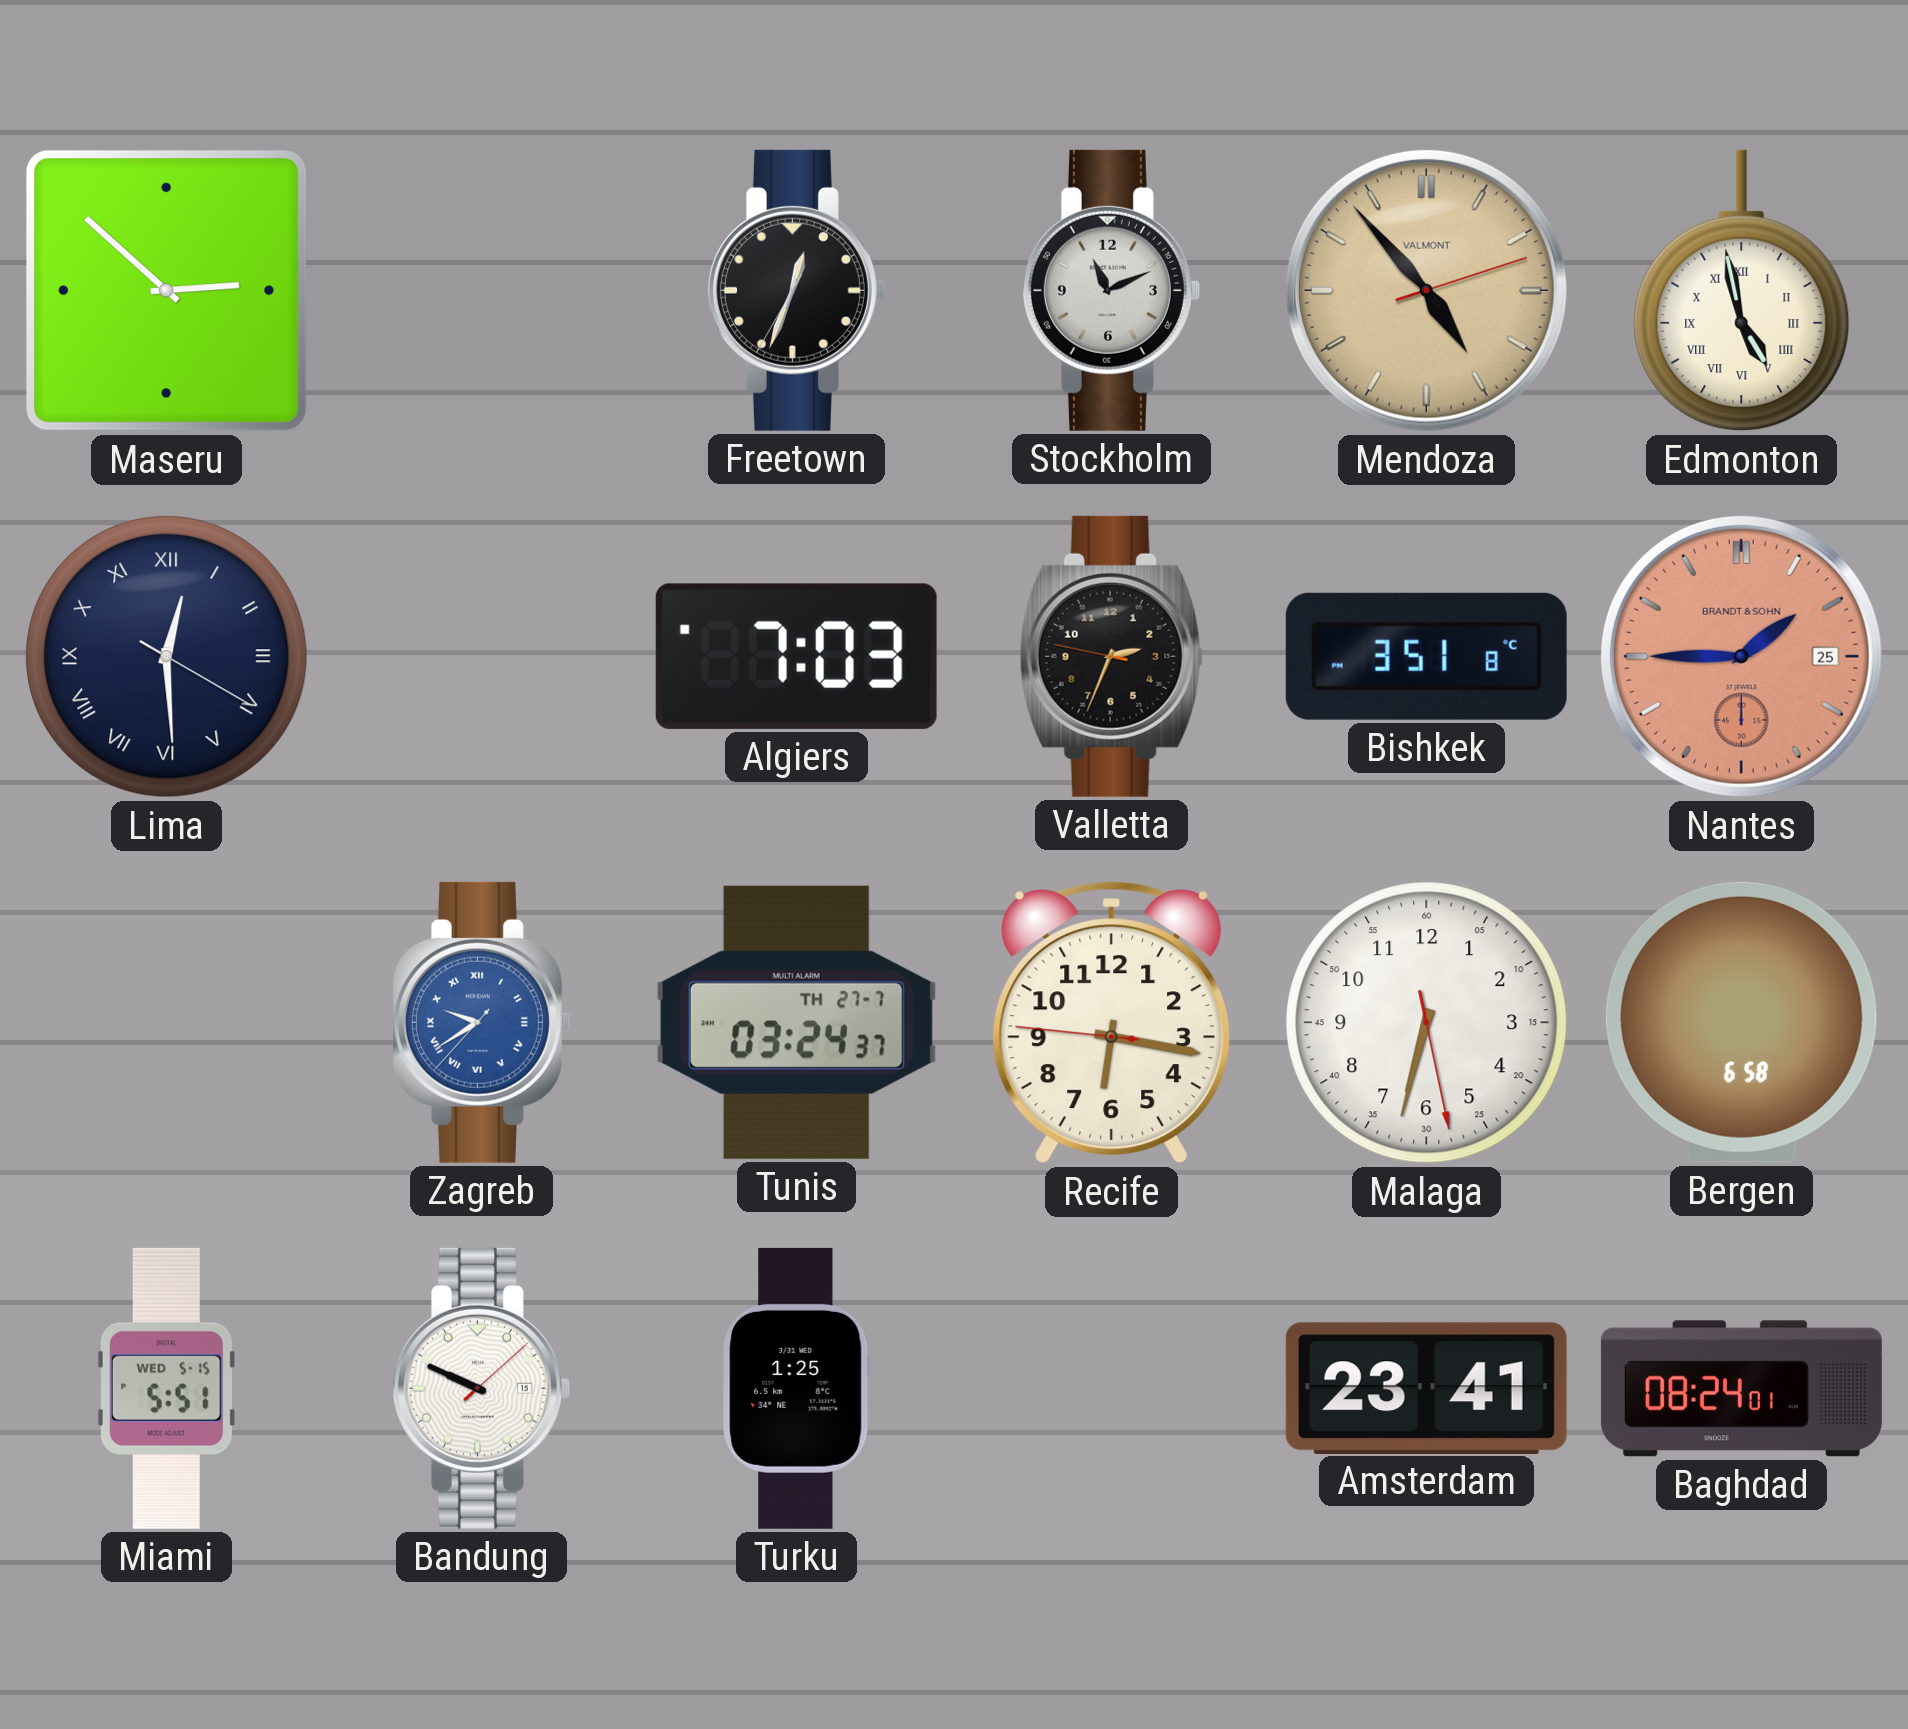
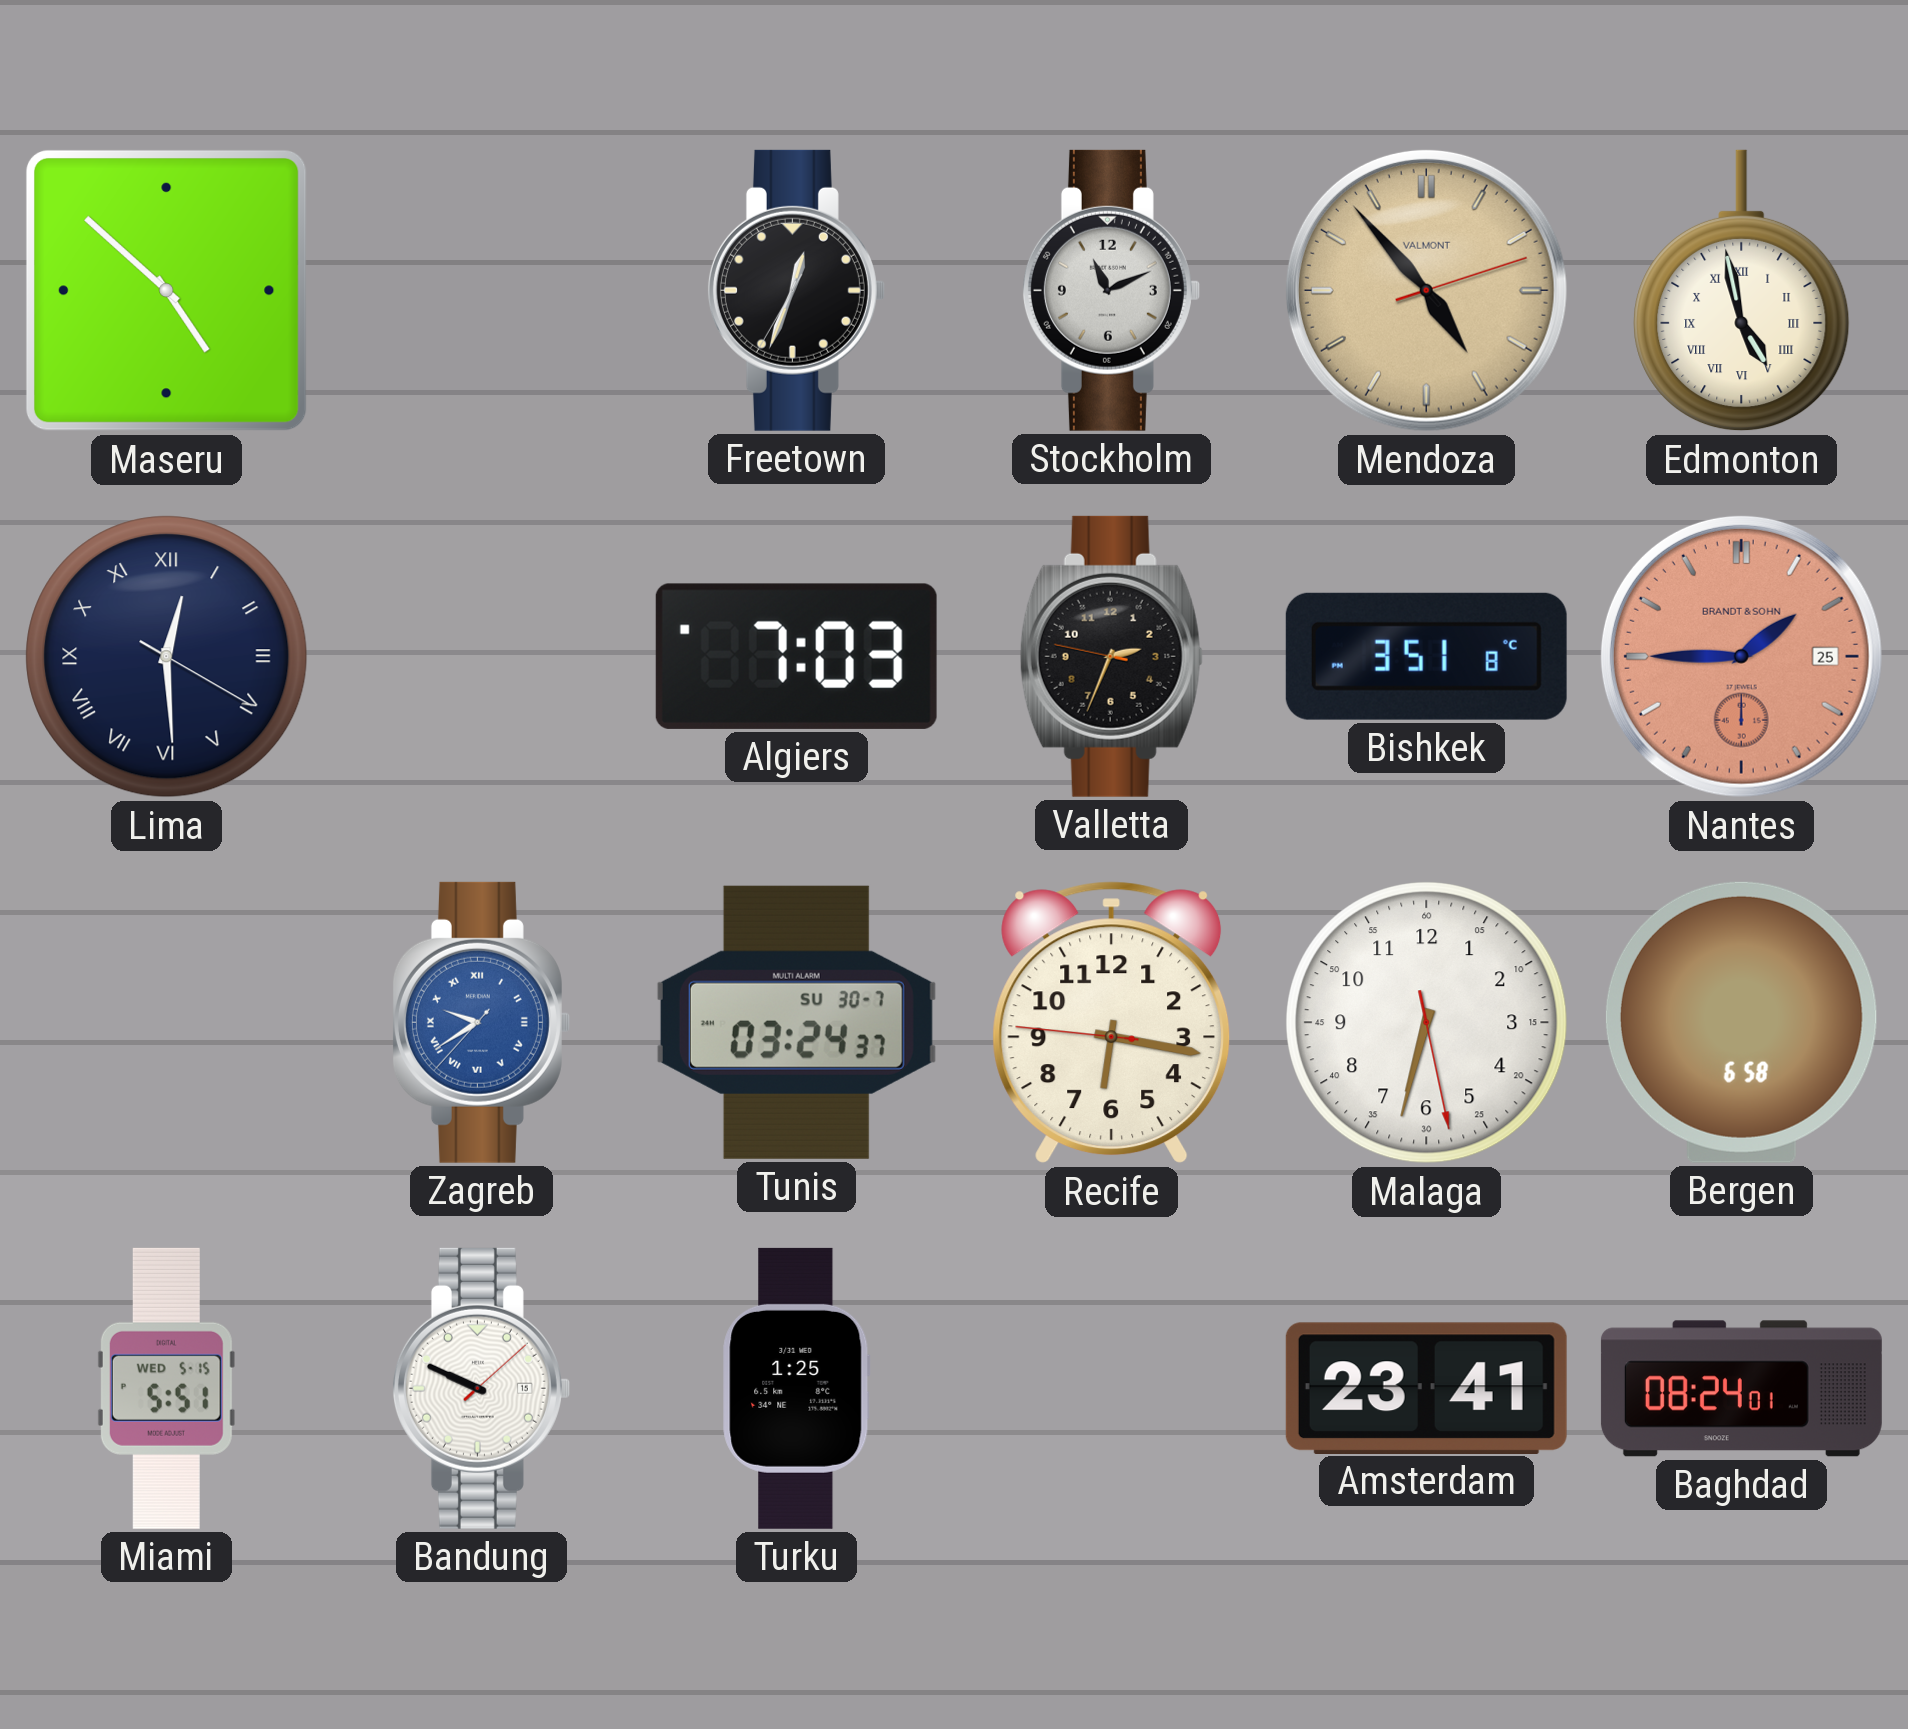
Maseru: 2:52 -> 4:52
Tunis date: TH 27-7 -> SU 30-7
